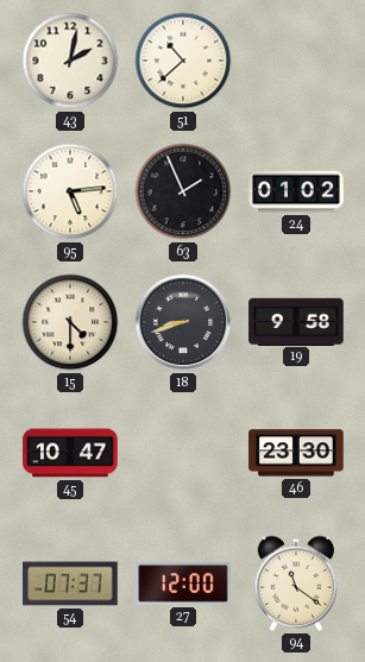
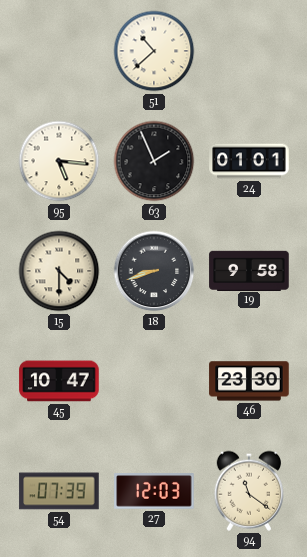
43: 2:02 -> none
95: 5:14 -> 5:16
24: 01:02 -> 01:01
54: 07:37 -> 07:39
27: 12:00 -> 12:03
